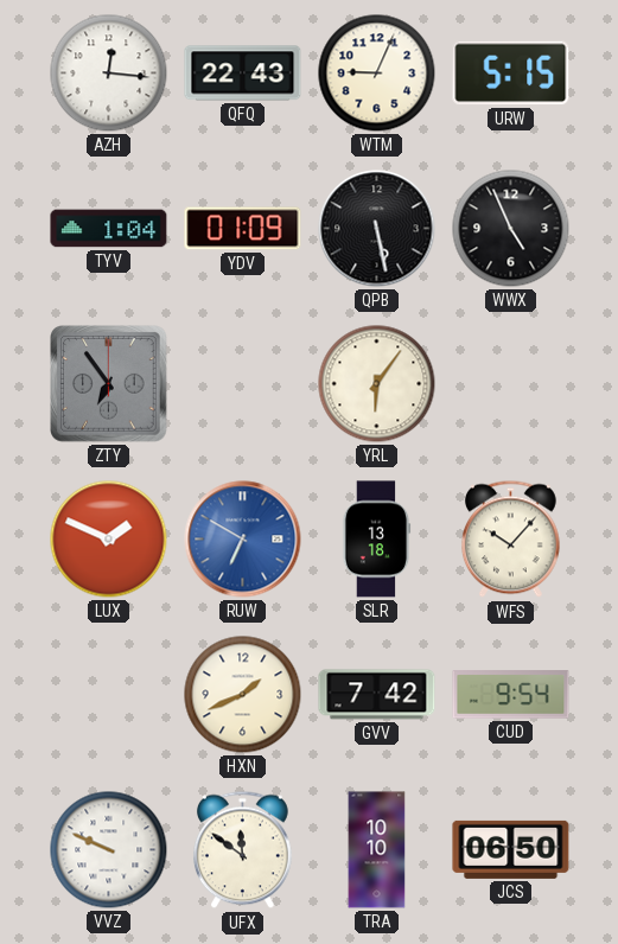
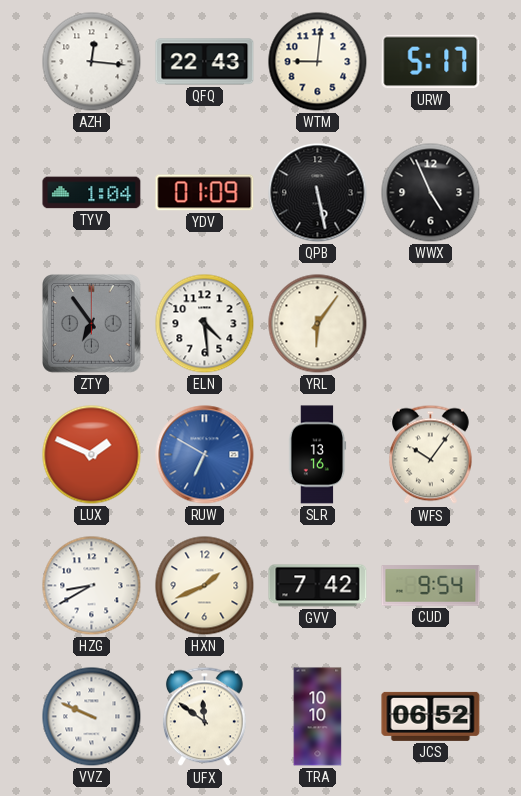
WTM: 9:04 -> 9:01
URW: 5:15 -> 5:17
ELN: none -> 4:29
SLR: 13:18 -> 13:16
WFS: 10:07 -> 10:06
HZG: none -> 8:40
JCS: 06:50 -> 06:52
